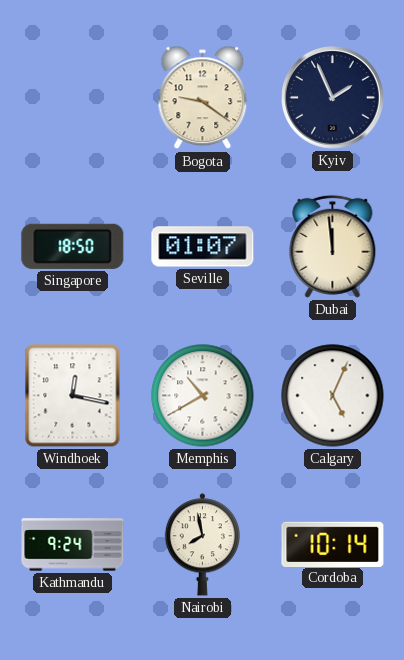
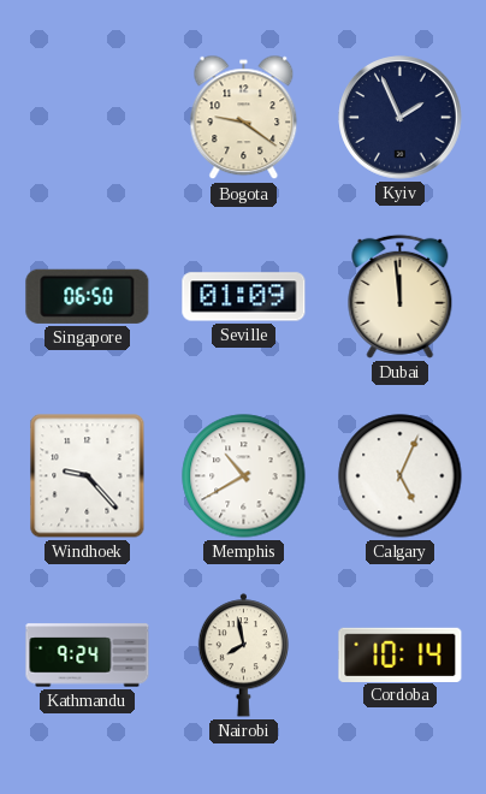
Singapore: 18:50 -> 06:50
Seville: 01:07 -> 01:09
Windhoek: 12:17 -> 9:23
